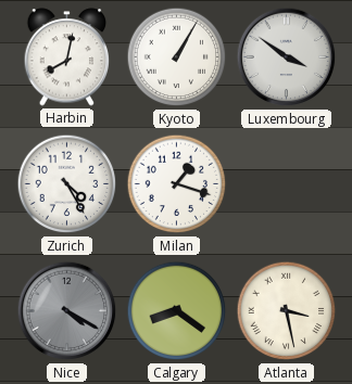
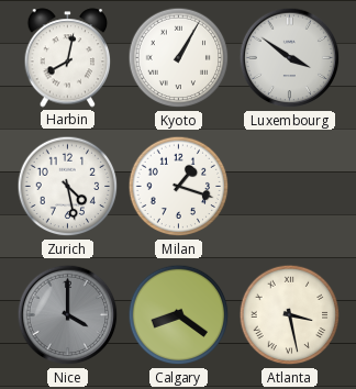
Zurich: 4:25 -> 4:28
Nice: 4:20 -> 4:00
